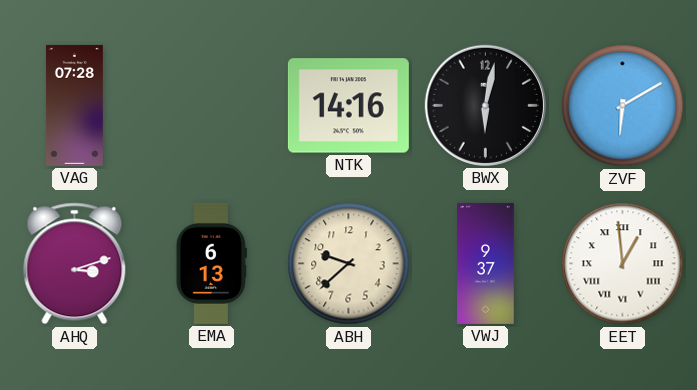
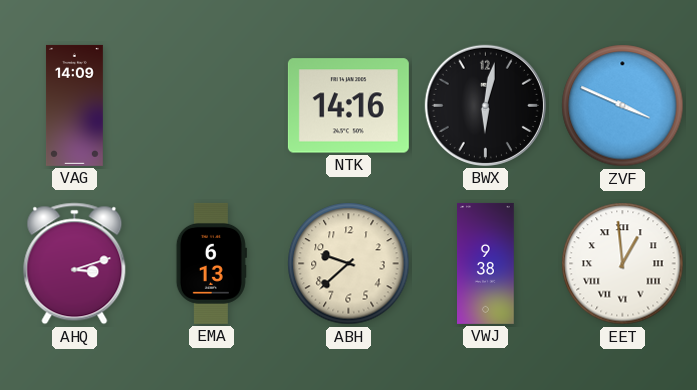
VAG: 07:28 -> 14:09
ZVF: 6:10 -> 3:49
VWJ: 9:37 -> 9:38
